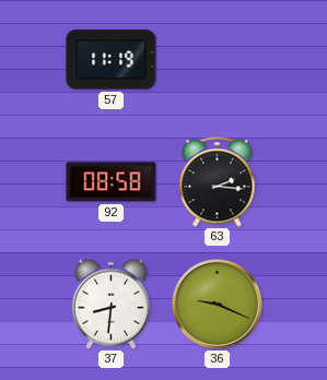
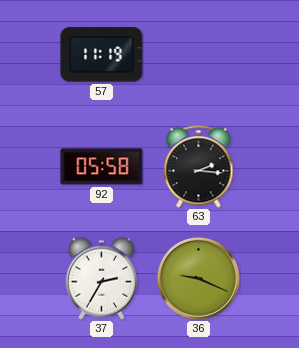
92: 08:58 -> 05:58
37: 8:31 -> 2:35
